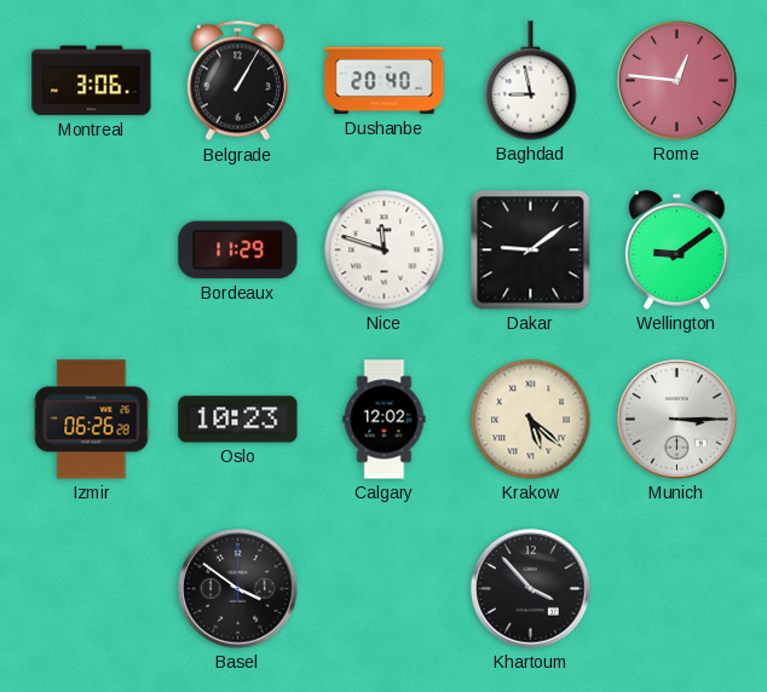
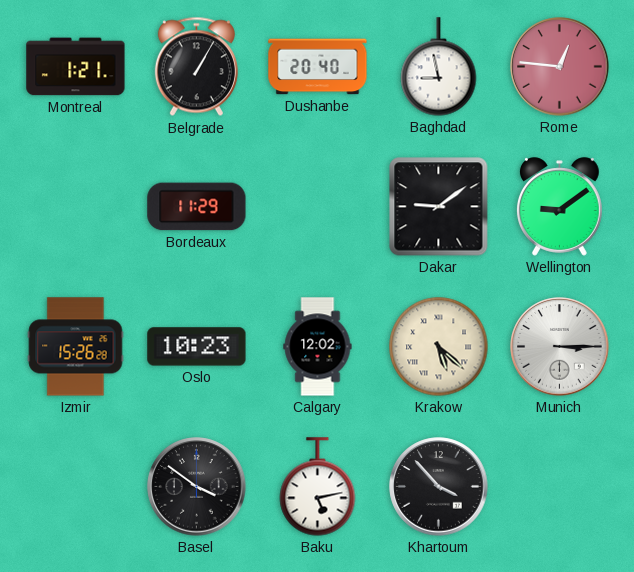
Montreal: 3:06 -> 1:21
Nice: 11:48 -> none
Izmir: 06:26 -> 15:26
Baku: none -> 5:13
